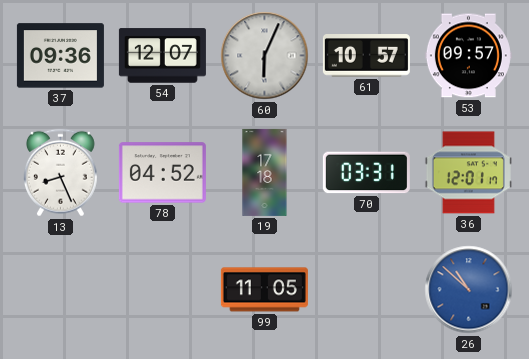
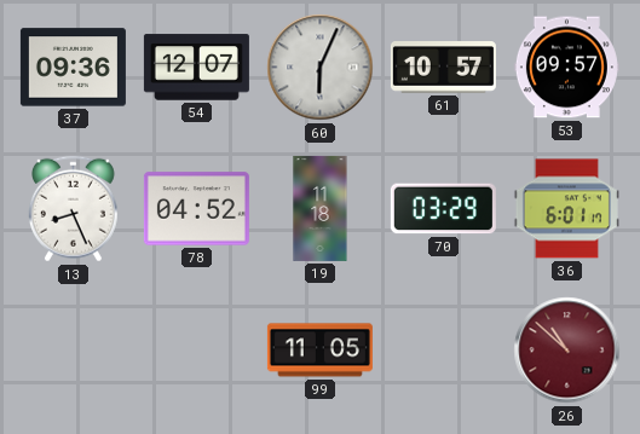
19: 17:18 -> 11:18
70: 03:31 -> 03:29
36: 12:01 -> 6:01
26 dial: blue -> burgundy
